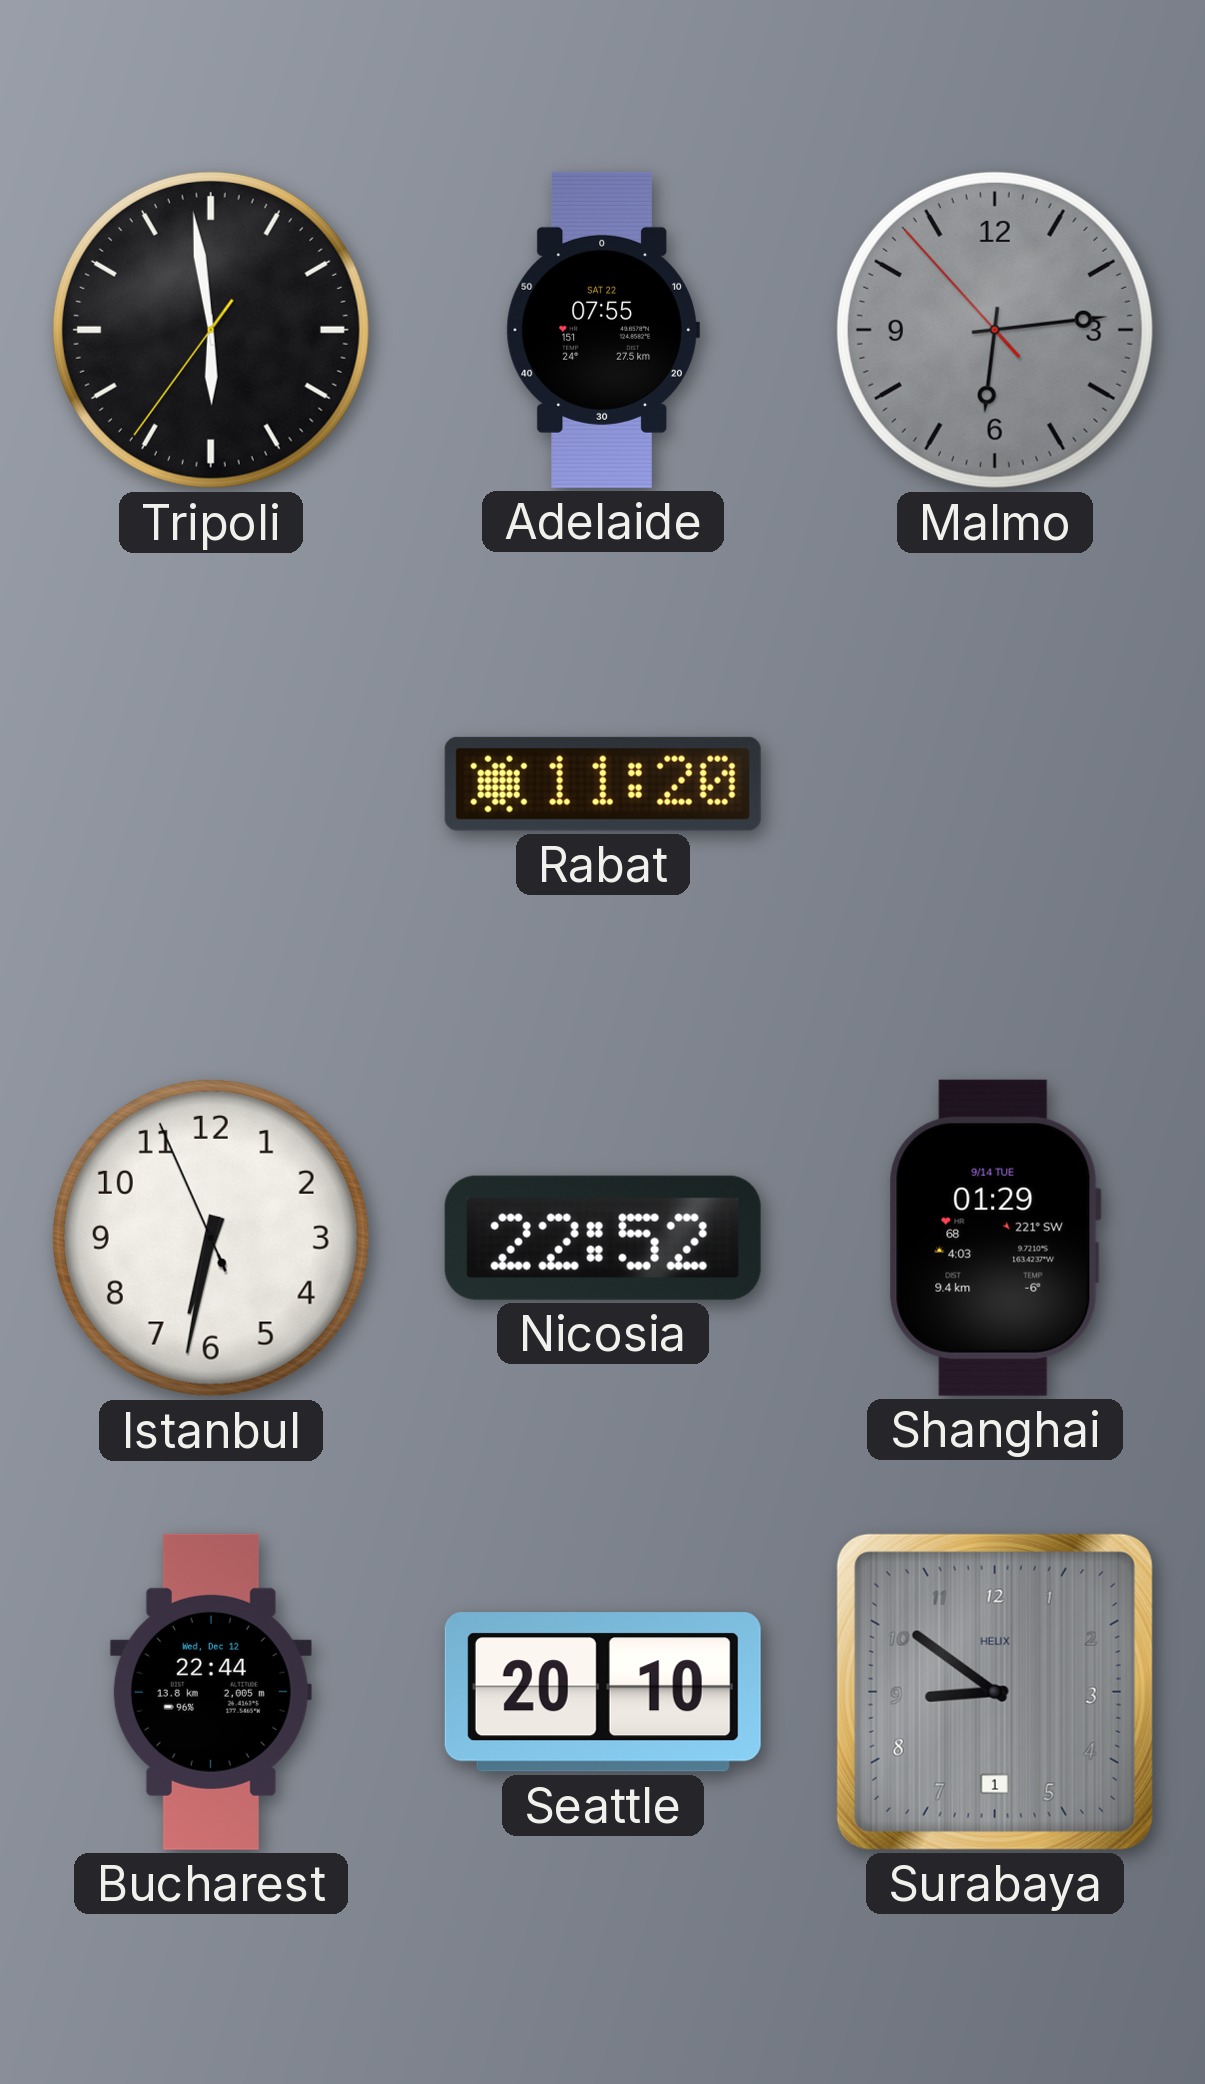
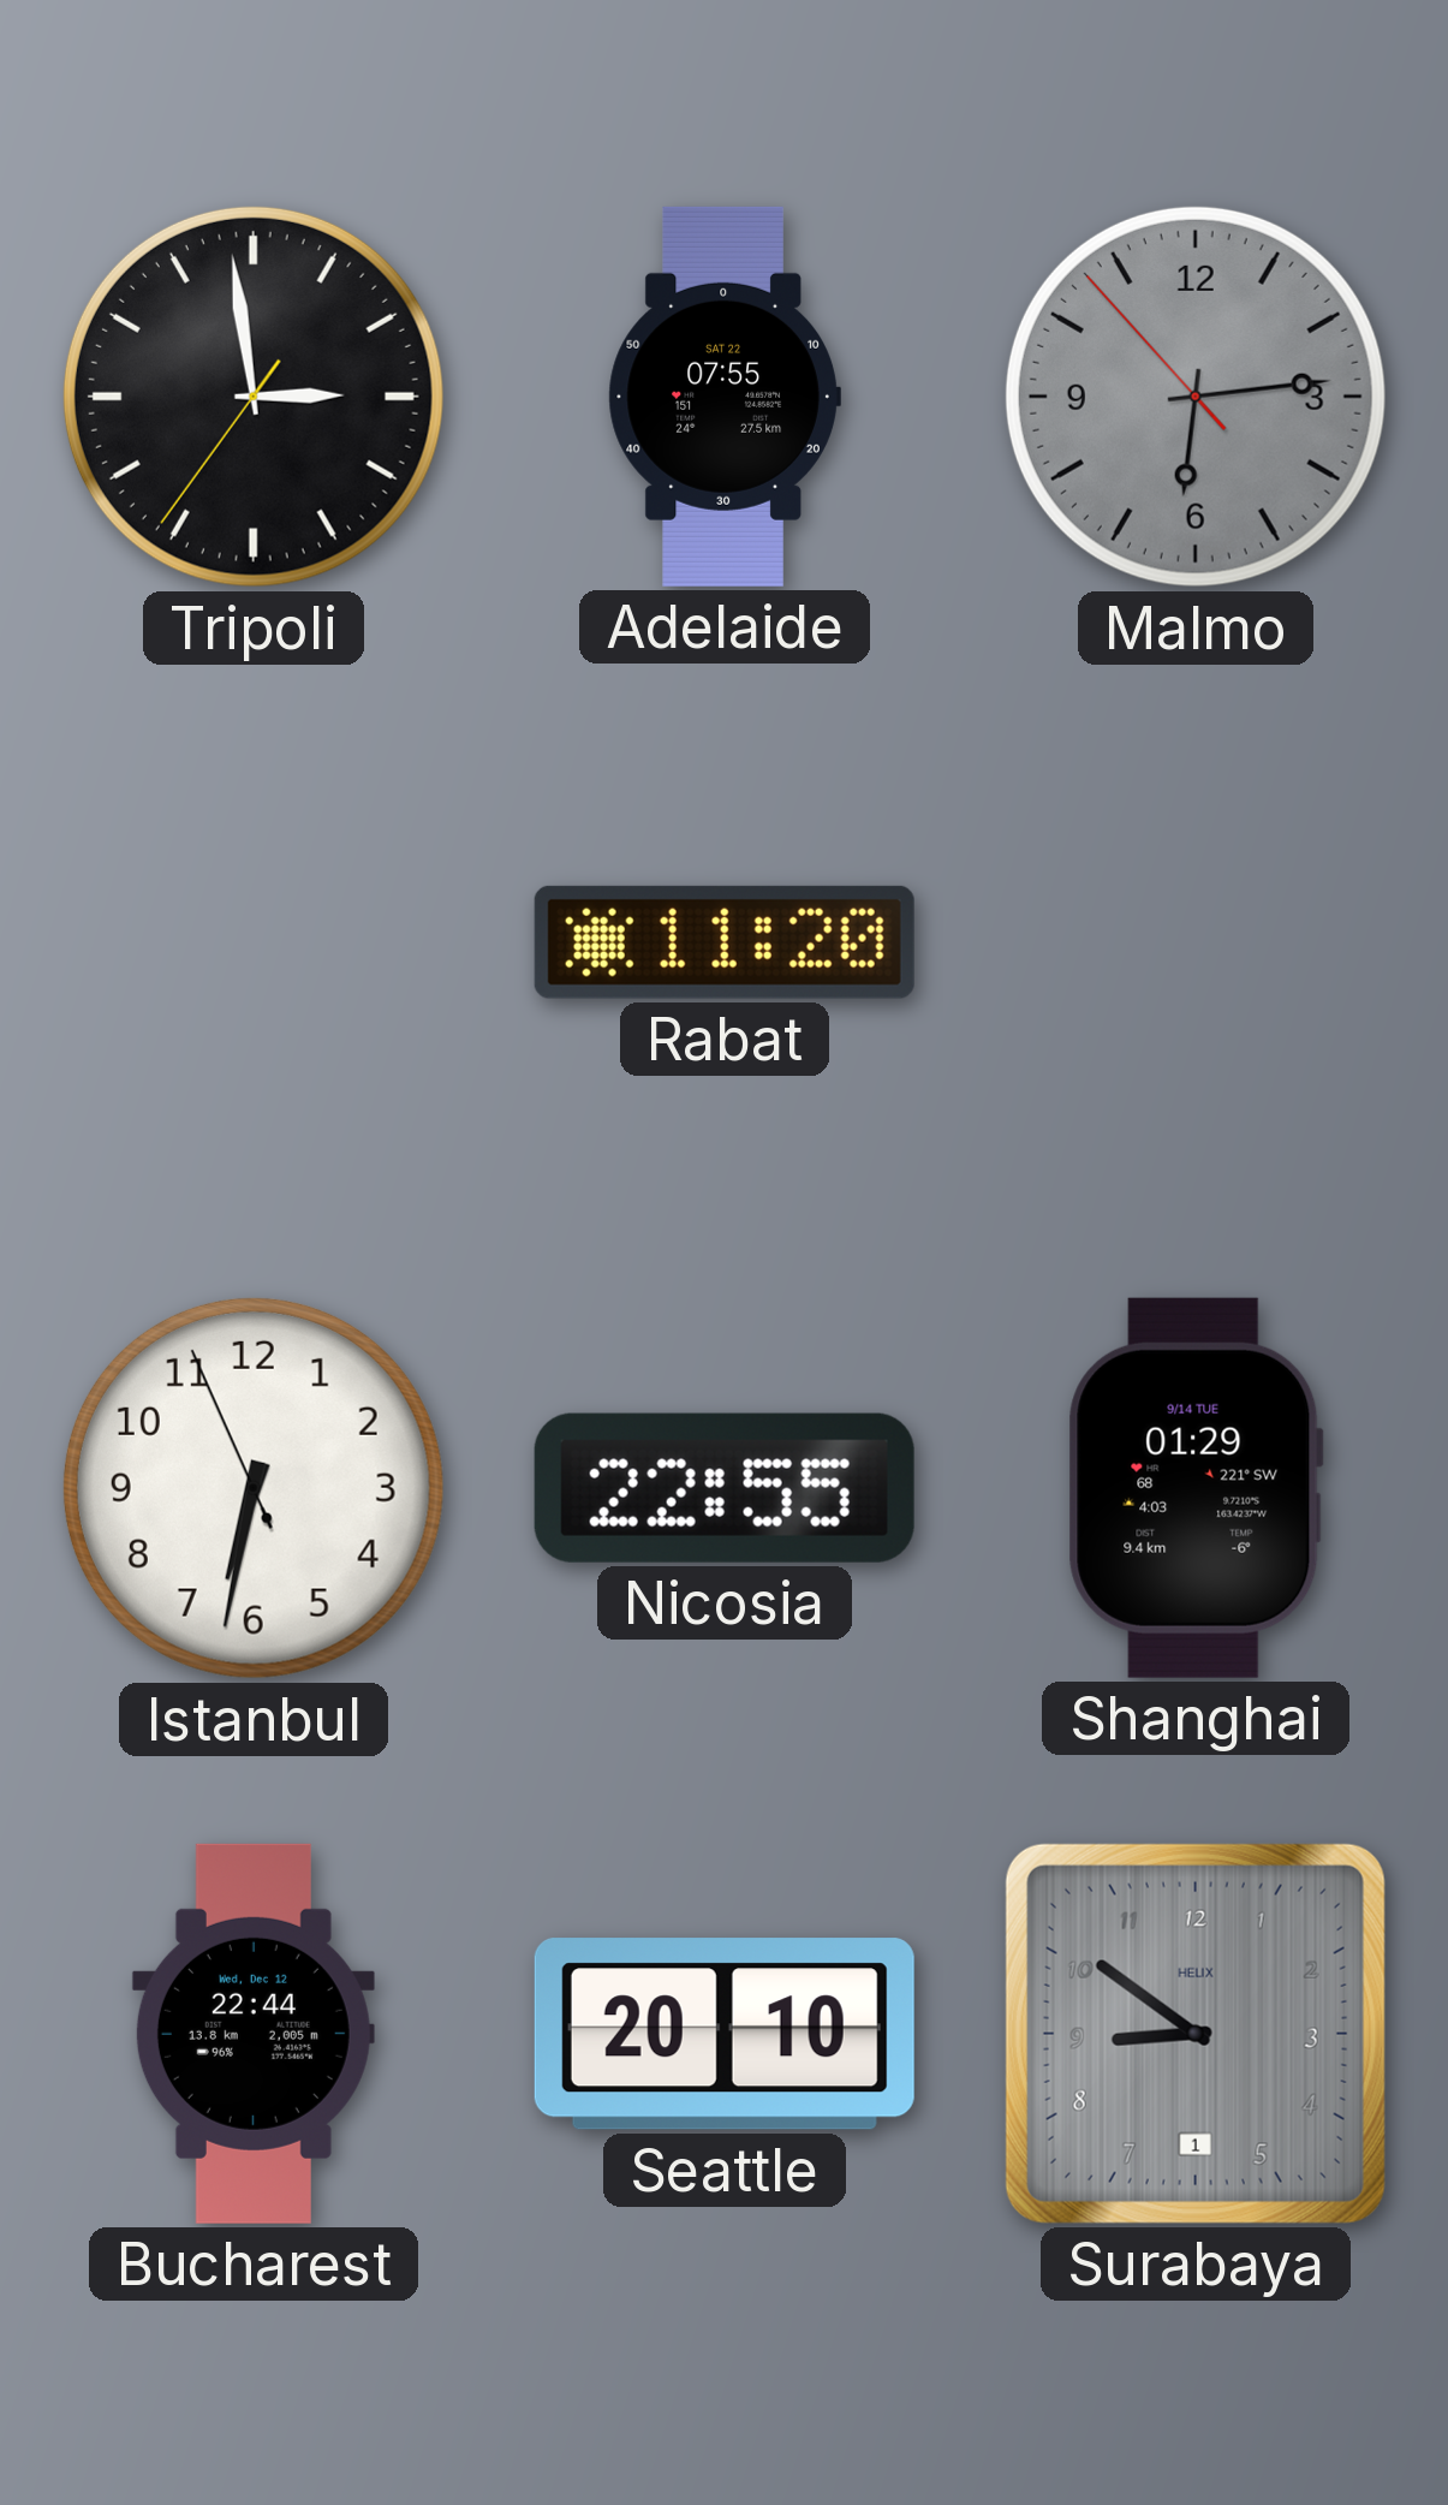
Tripoli: 5:58 -> 2:58
Nicosia: 22:52 -> 22:55
